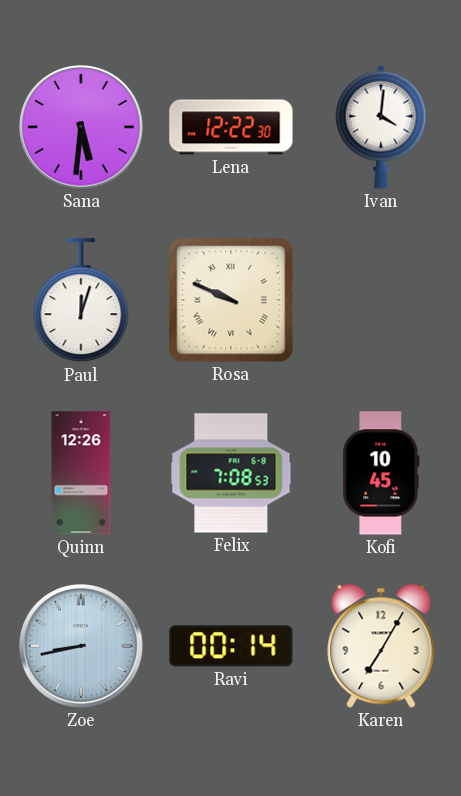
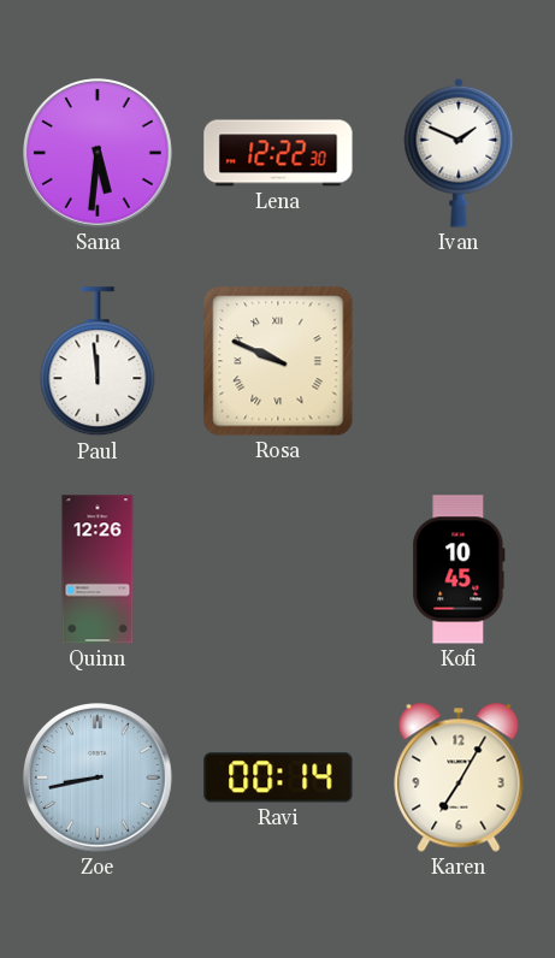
Ivan: 4:01 -> 1:49
Paul: 12:03 -> 11:59
Felix: 7:08 -> none
